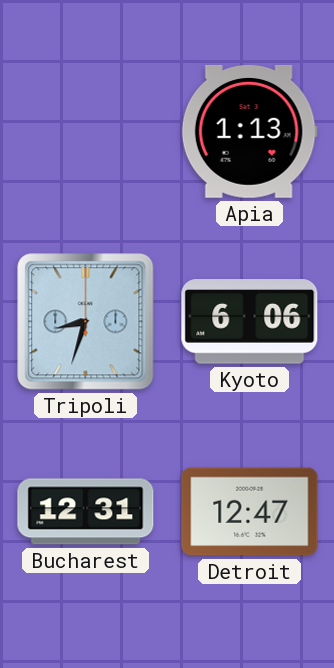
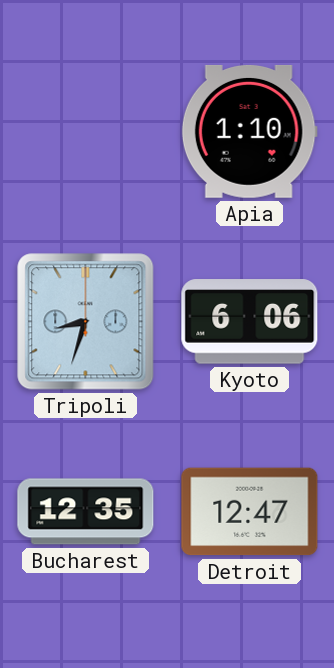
Apia: 1:13 -> 1:10
Bucharest: 12:31 -> 12:35
